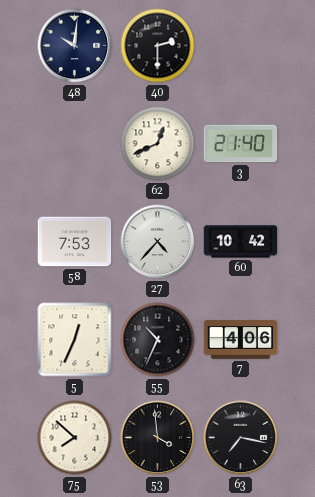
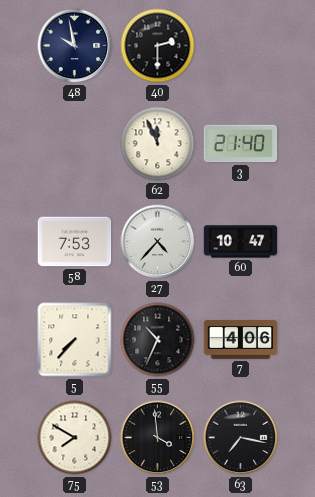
48: 10:01 -> 9:58
62: 12:41 -> 11:56
60: 10:42 -> 10:47
5: 12:34 -> 7:37
75: 7:52 -> 7:50
